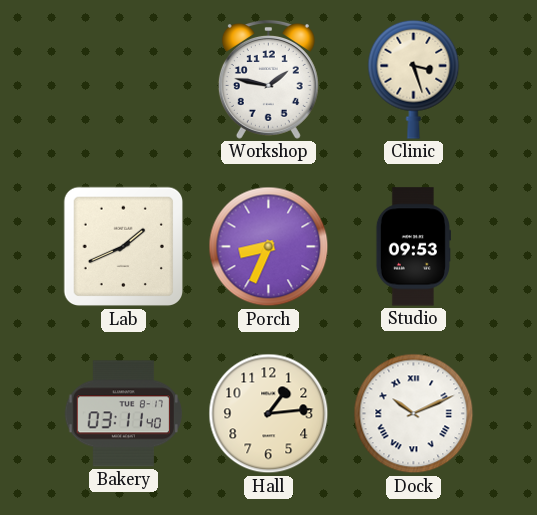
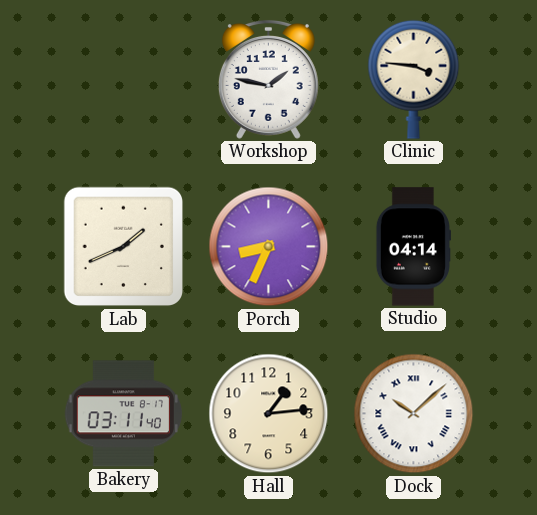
Clinic: 3:27 -> 3:46
Studio: 09:53 -> 04:14
Dock: 10:11 -> 10:08
